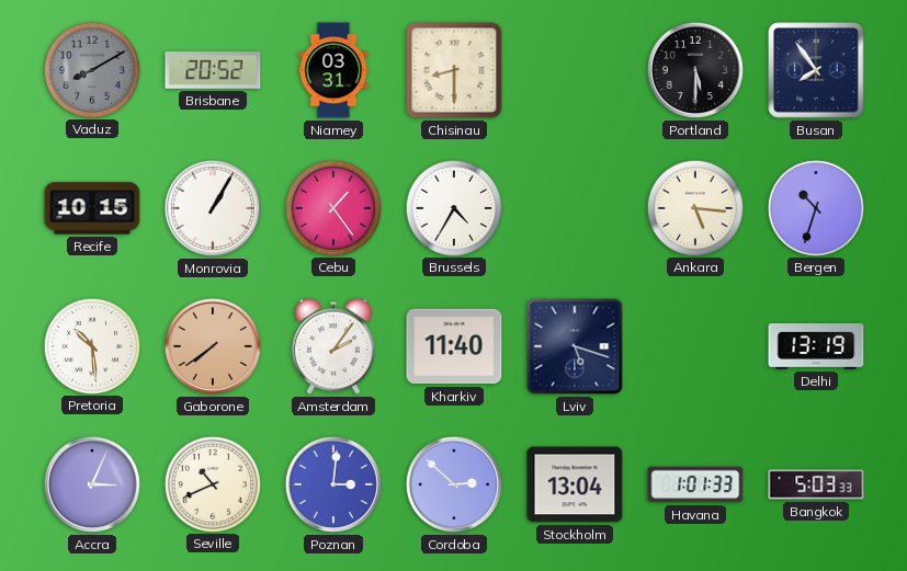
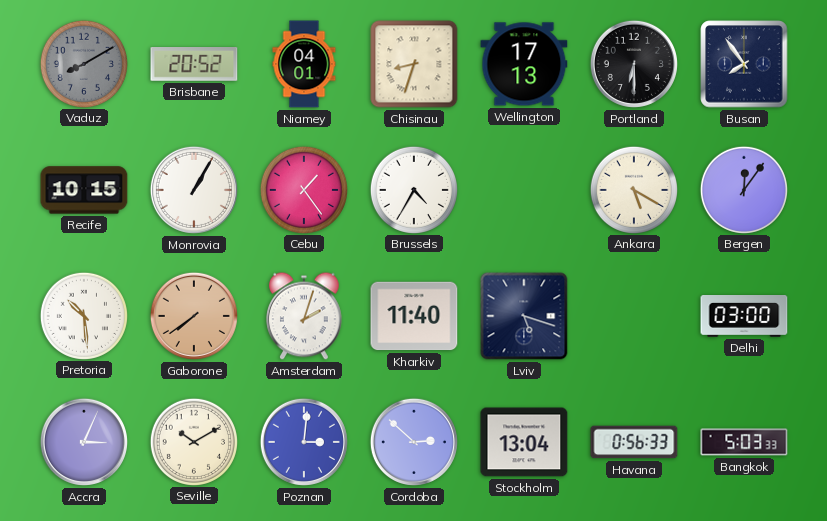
Niamey: 03:31 -> 04:01
Chisinau: 8:30 -> 8:33
Wellington: none -> 17:13
Portland: 5:30 -> 6:30
Ankara: 5:16 -> 5:20
Bergen: 10:33 -> 12:06
Amsterdam: 2:06 -> 2:03
Delhi: 13:19 -> 03:00
Seville: 10:41 -> 10:10
Havana: 1:01 -> 0:56
